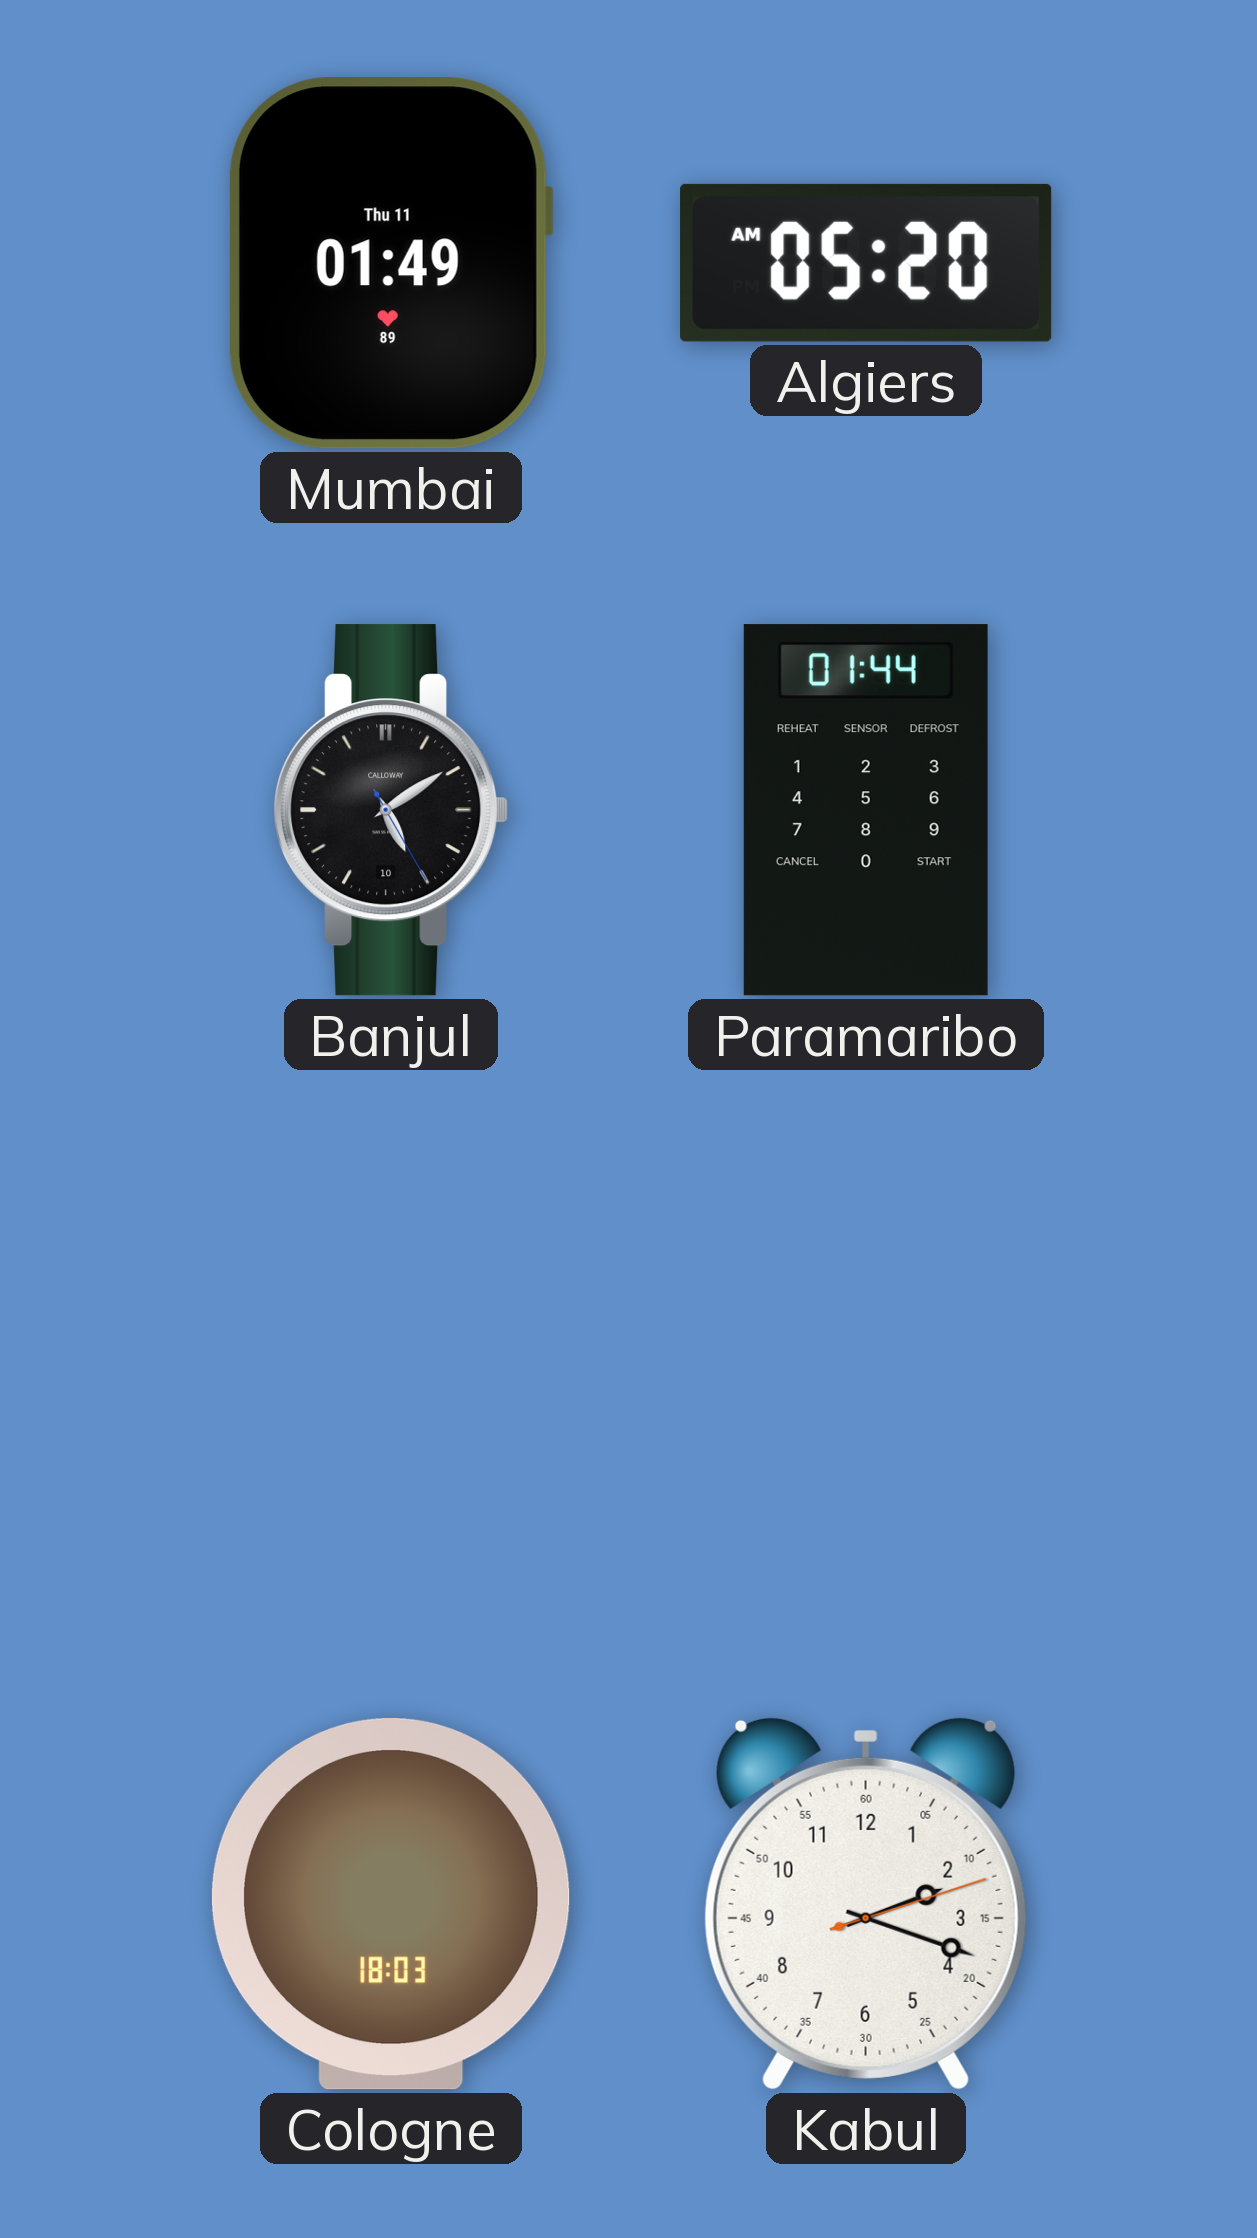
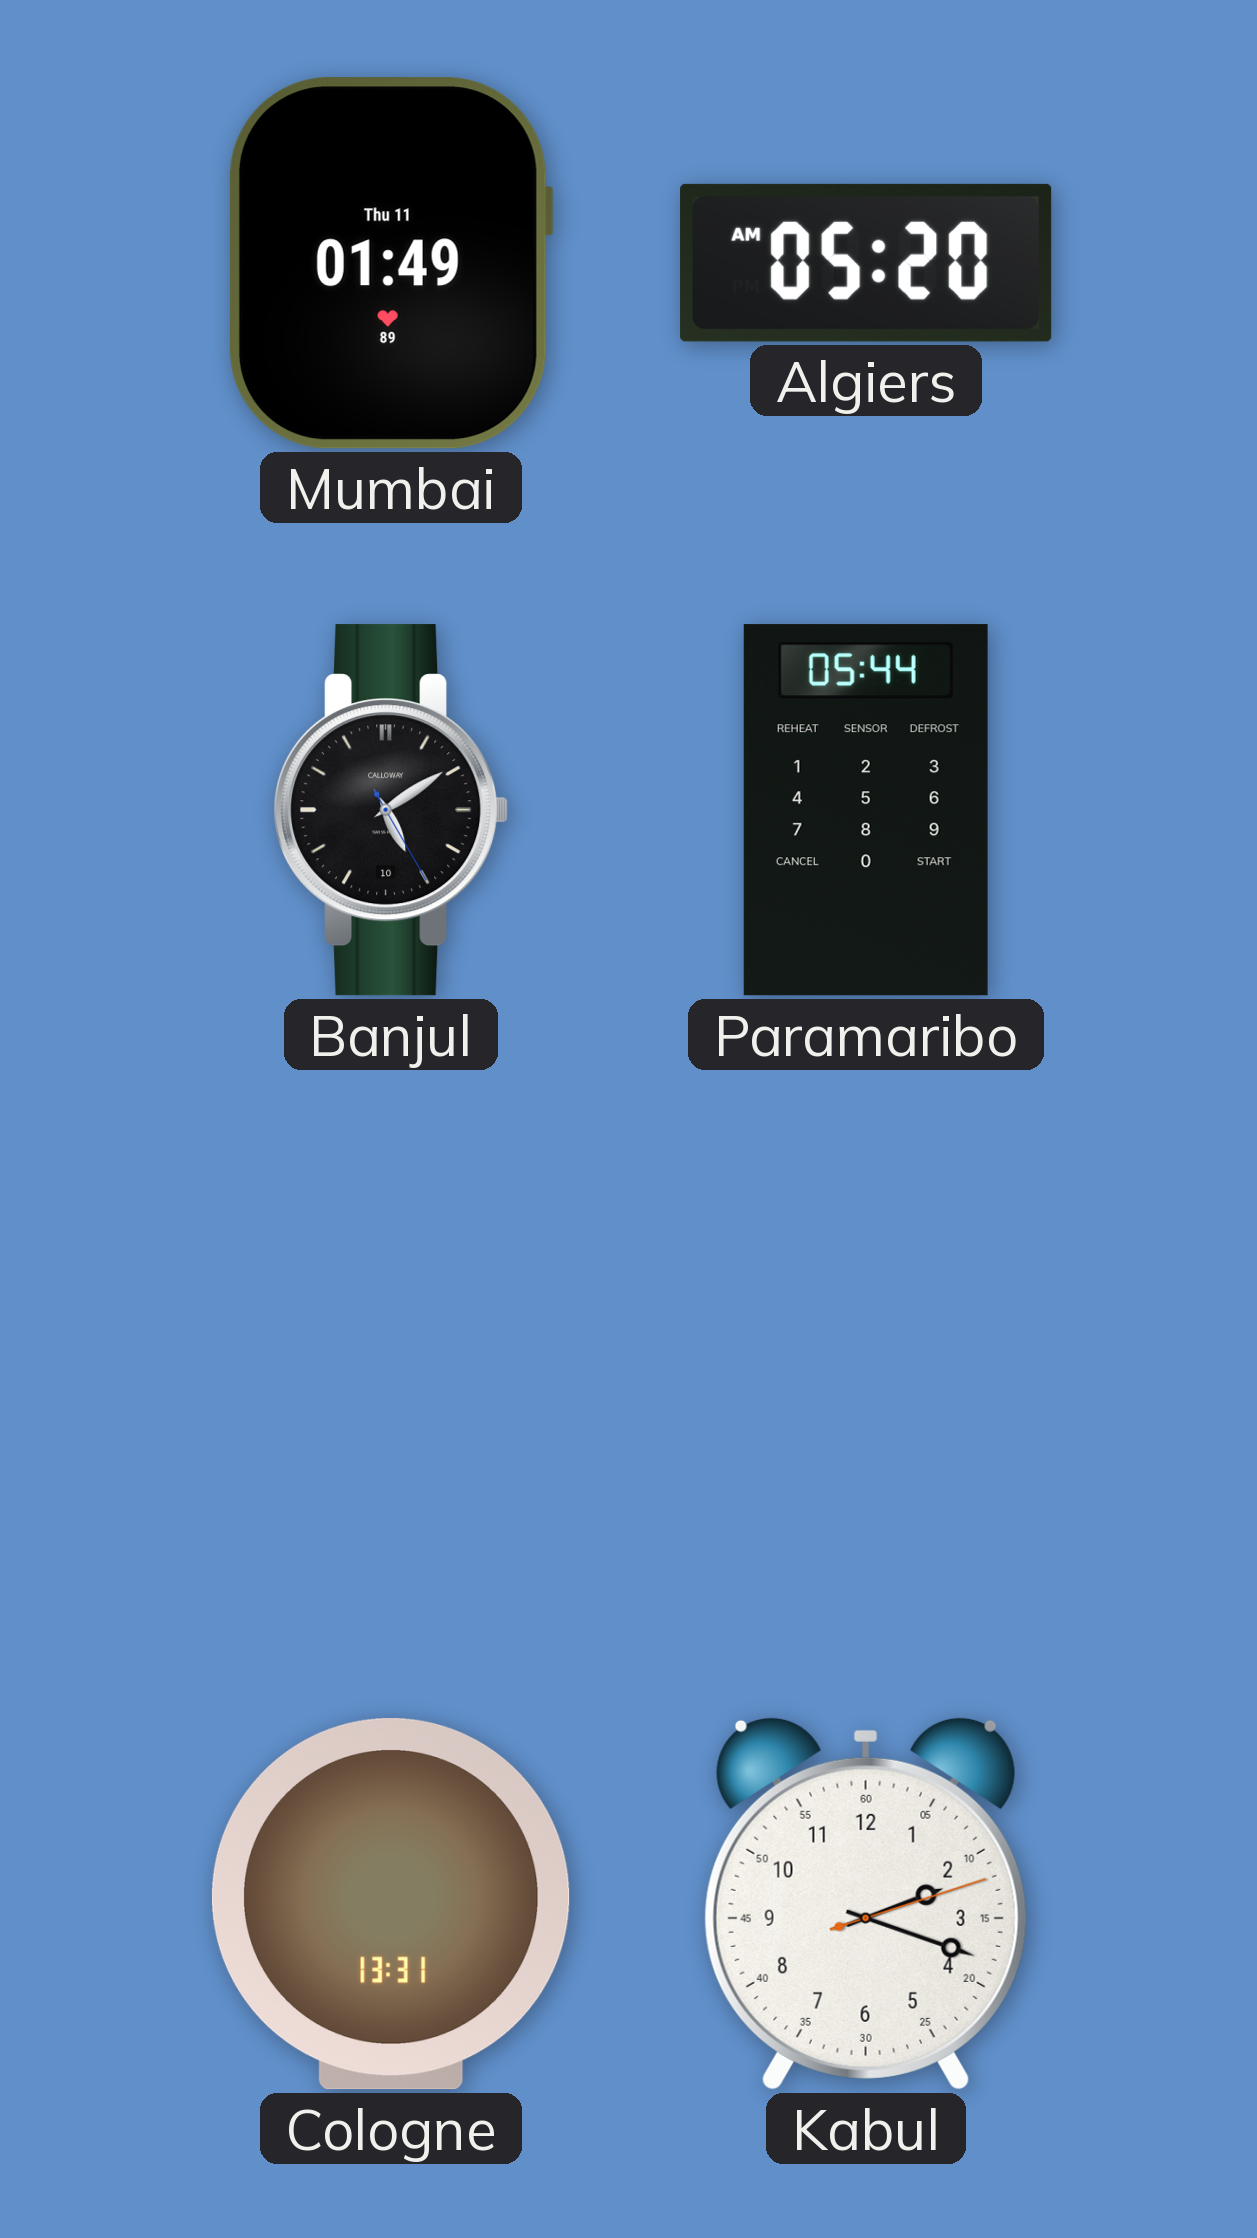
Paramaribo: 01:44 -> 05:44
Cologne: 18:03 -> 13:31
